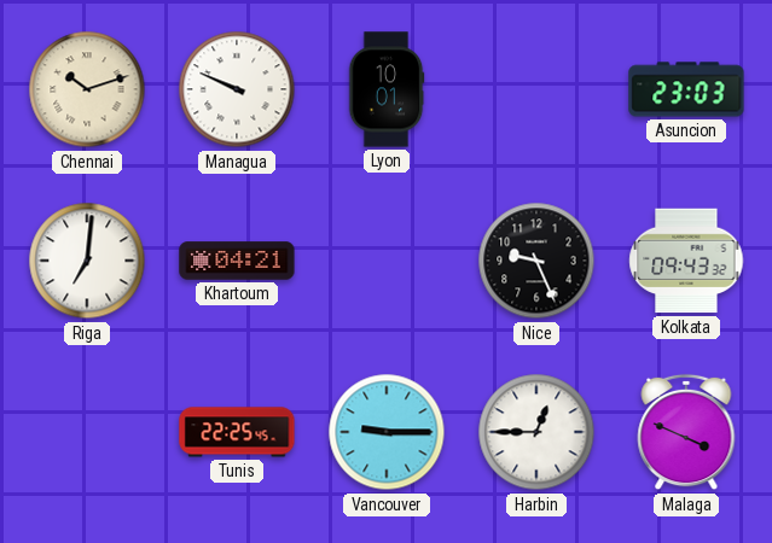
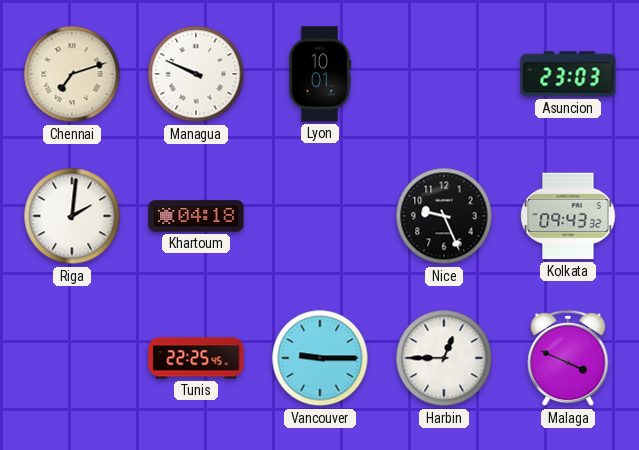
Chennai: 10:12 -> 7:12
Riga: 7:01 -> 2:01
Khartoum: 04:21 -> 04:18
